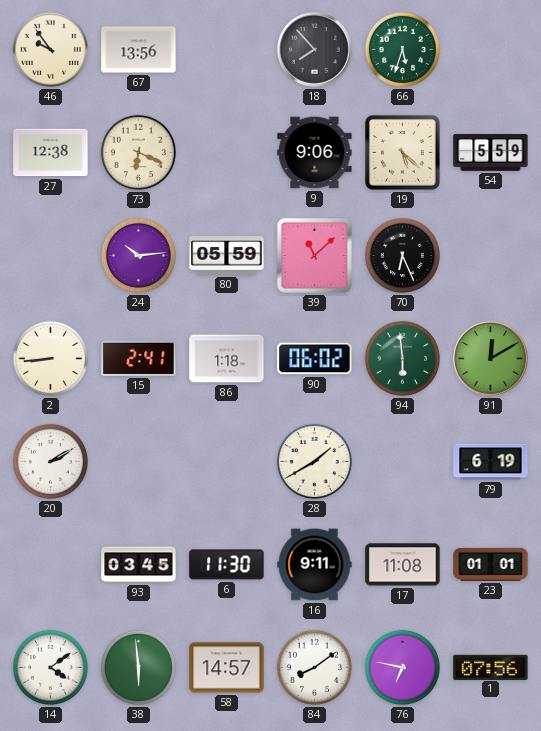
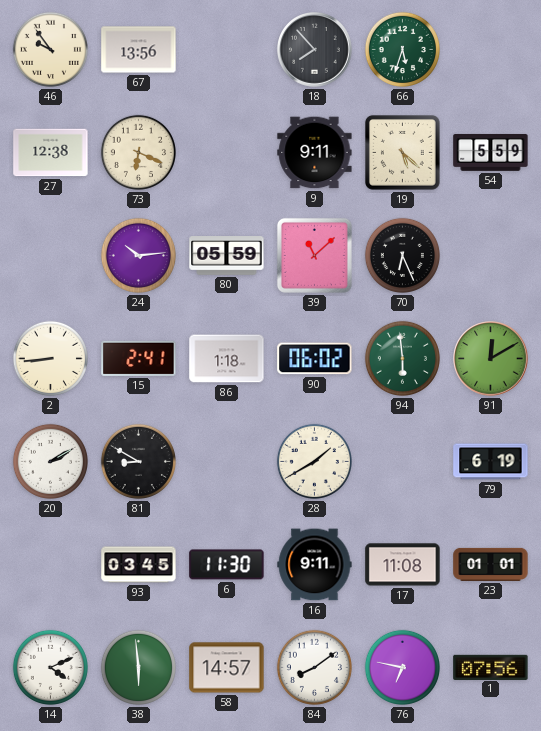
9: 9:06 -> 9:11
81: none -> 8:50
14: 4:09 -> 4:11
